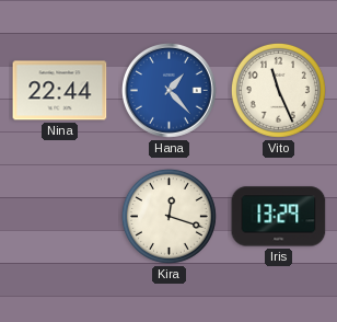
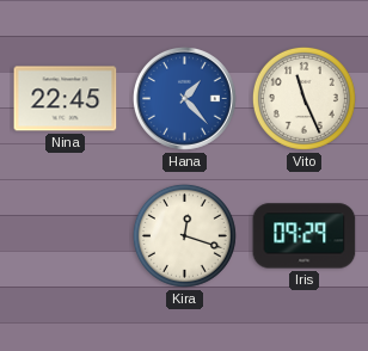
Nina: 22:44 -> 22:45
Iris: 13:29 -> 09:29
